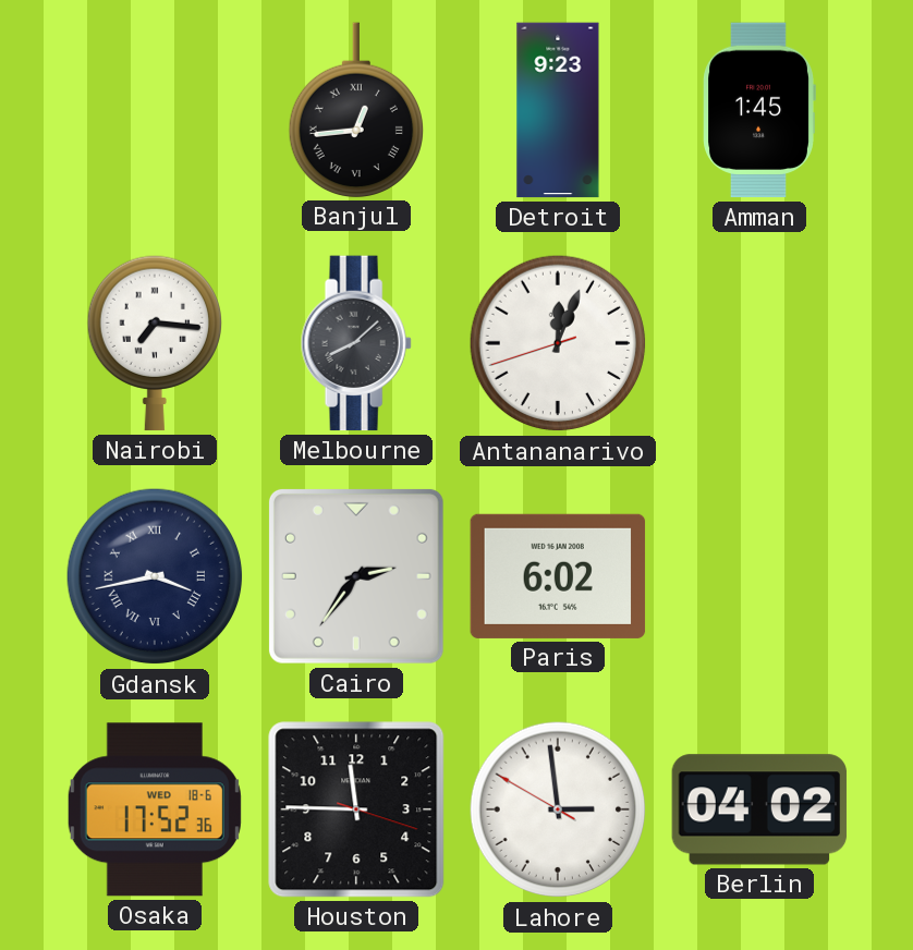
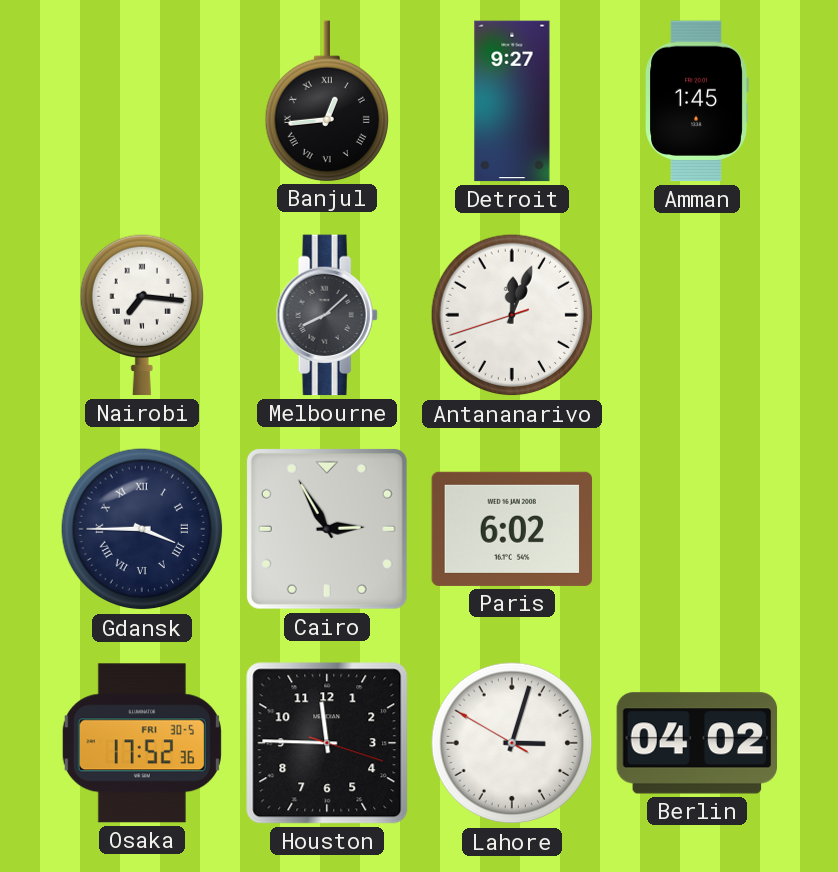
Detroit: 9:23 -> 9:27
Gdansk: 3:43 -> 3:45
Cairo: 2:36 -> 2:55
Osaka date: WED 18-6 -> FRI 30-5
Lahore: 2:58 -> 3:02
